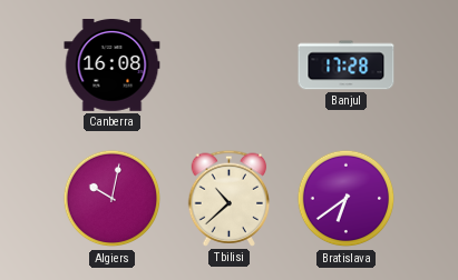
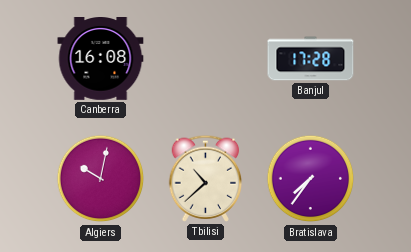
Bratislava: 6:39 -> 7:36
